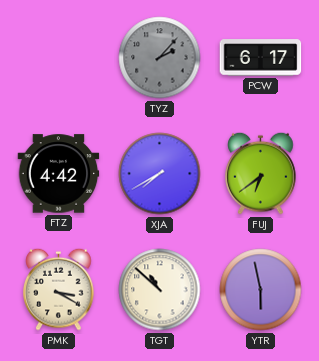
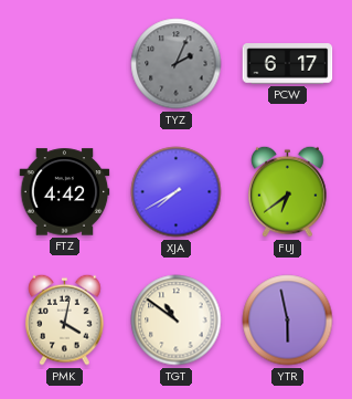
TYZ: 2:07 -> 2:04
PMK: 3:20 -> 4:02
TGT: 10:52 -> 10:51
